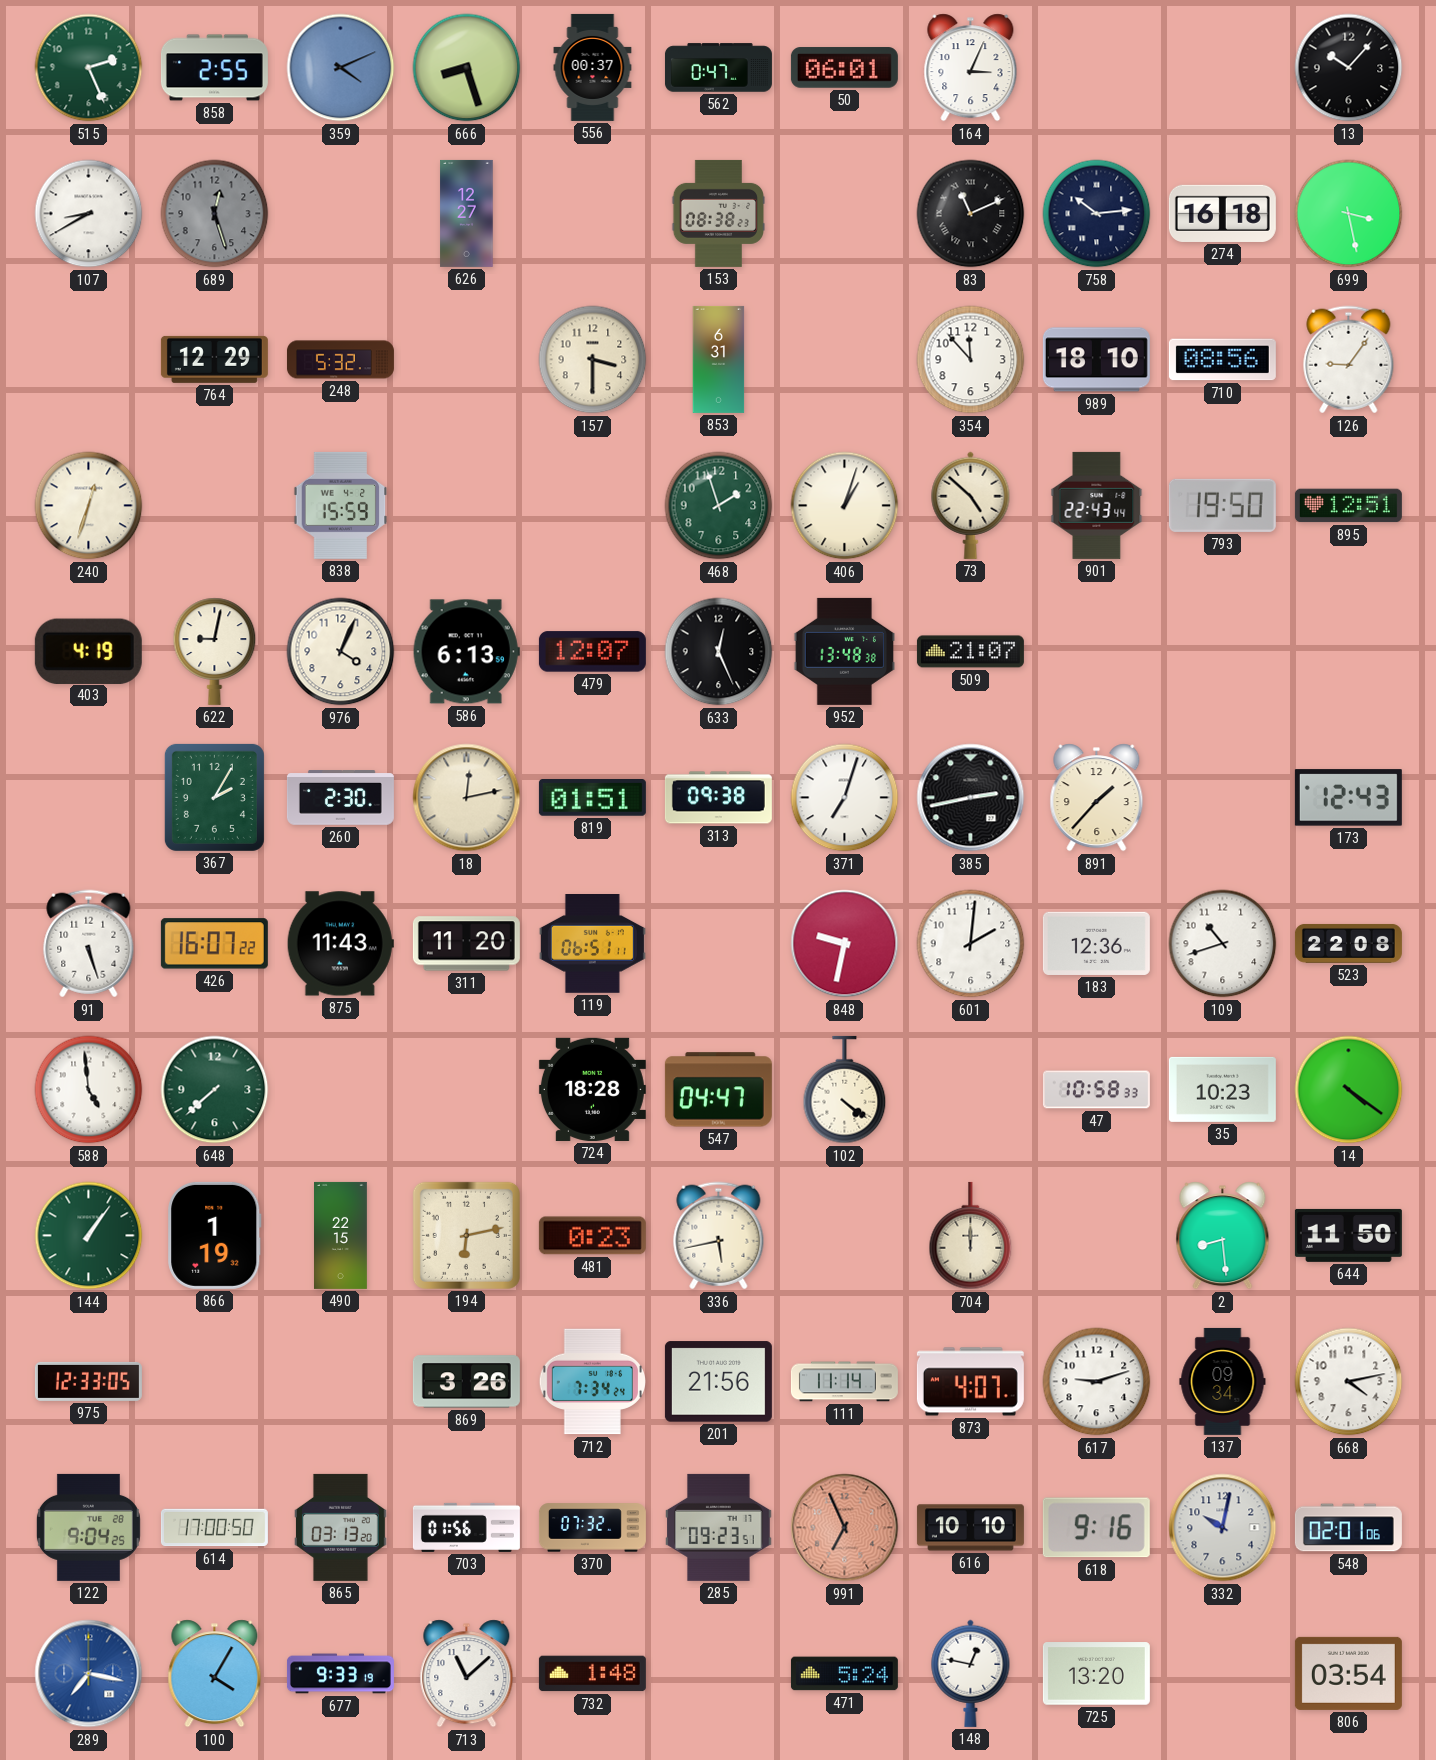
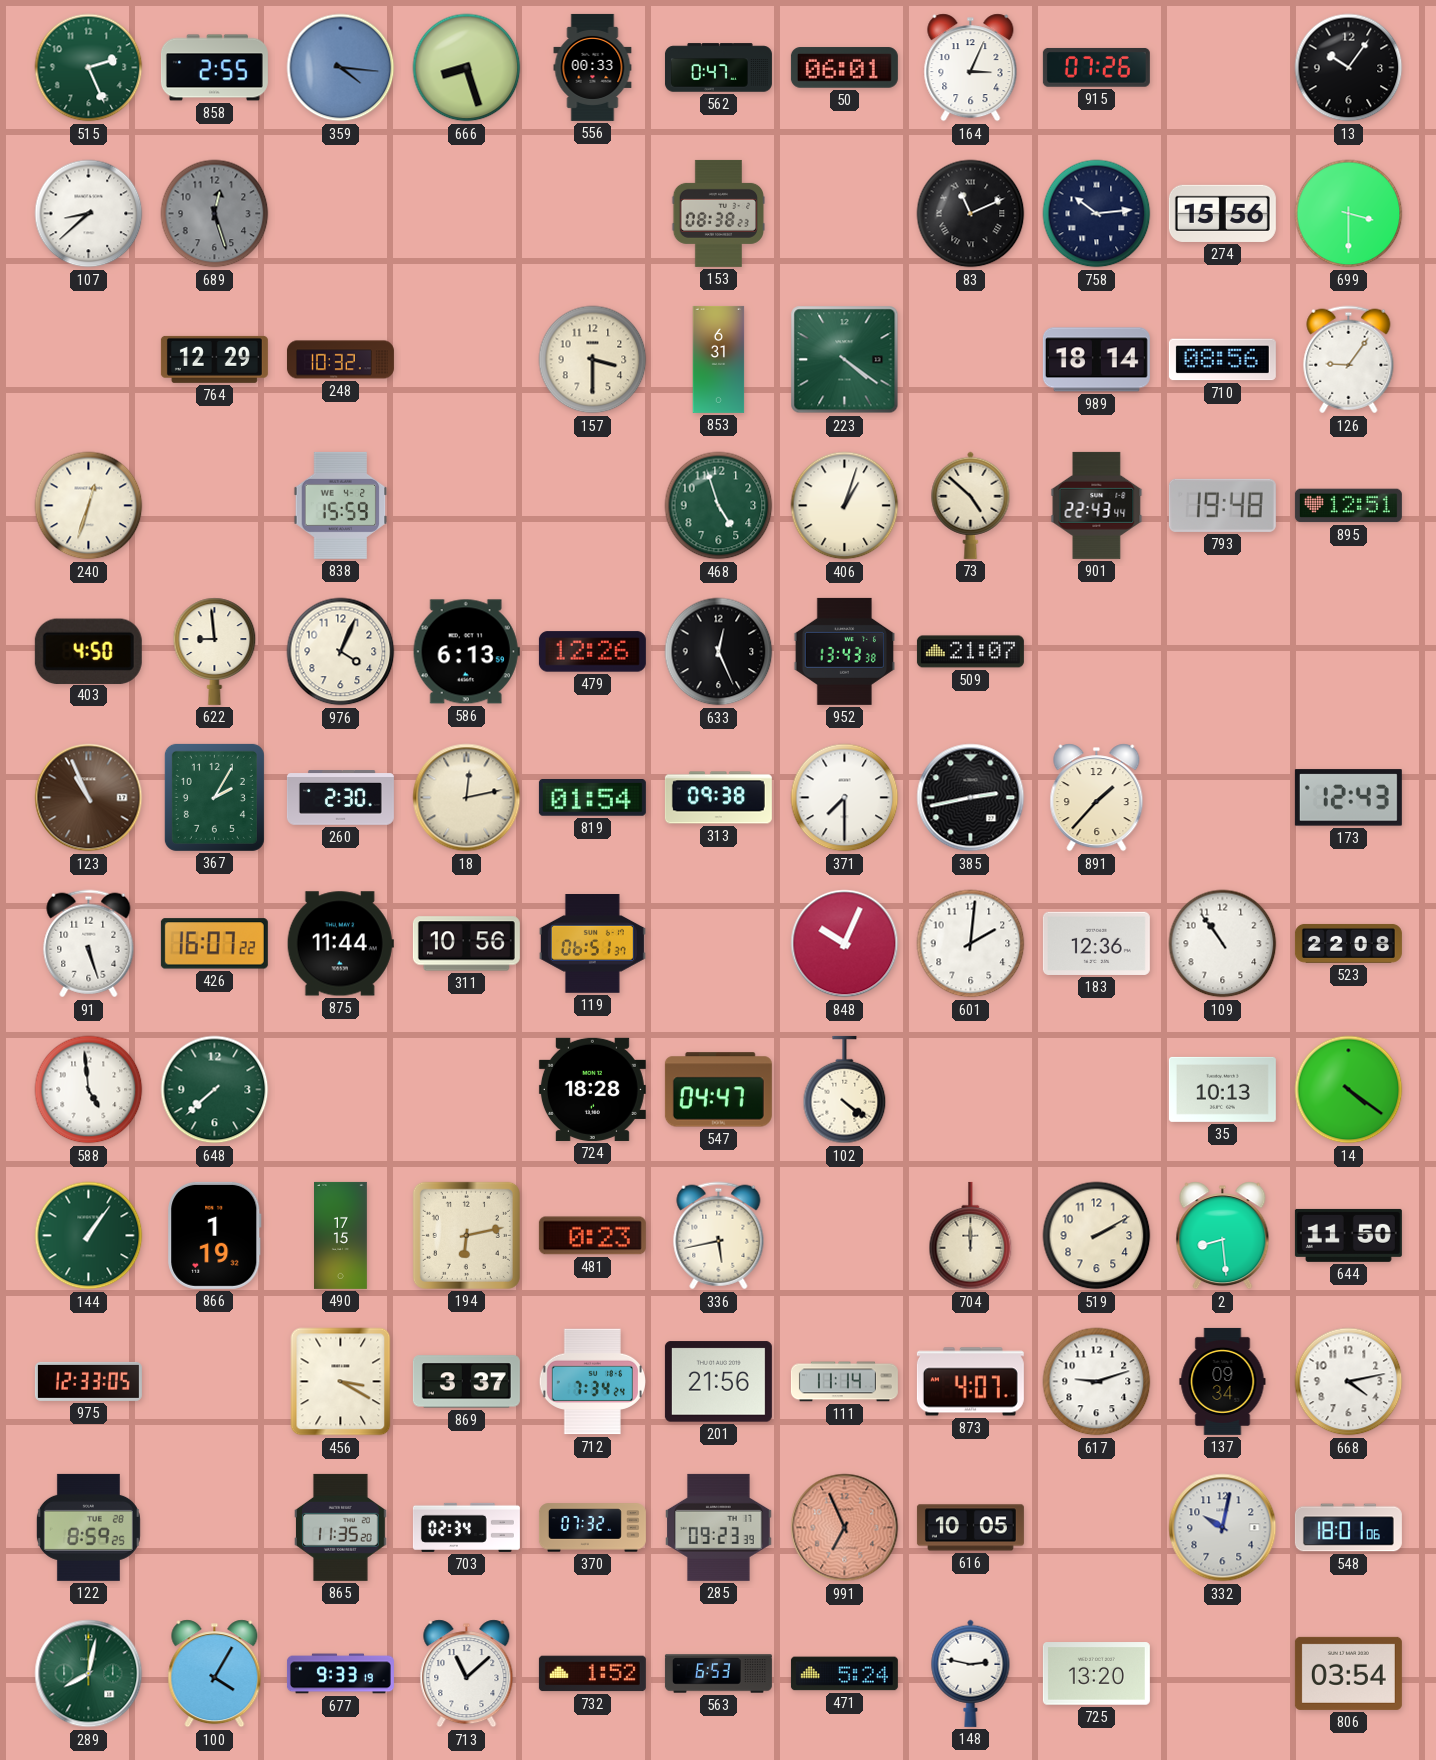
359: 4:11 -> 4:16
556: 00:37 -> 00:33
915: none -> 07:26
13: 10:07 -> 10:06
107: 8:40 -> 8:38
626: 12:27 -> none
274: 16:18 -> 15:56
699: 3:28 -> 3:30
248: 5:32 -> 10:32
223: none -> 4:21
354: 11:53 -> none
989: 18:10 -> 18:14
468: 1:57 -> 4:57
793: 19:50 -> 19:48
403: 4:19 -> 4:50
622: 9:02 -> 8:59
479: 12:07 -> 12:26
952: 13:48 -> 13:43
123: none -> 10:56
819: 01:51 -> 01:54
371: 7:03 -> 7:30
875: 11:43 -> 11:44
311: 11:20 -> 10:56
119: 06:51:11 -> 06:51:37
848: 9:32 -> 10:04
109: 10:42 -> 10:54
47: 10:58 -> none
35: 10:23 -> 10:13
490: 22:15 -> 17:15
519: none -> 2:10
456: none -> 3:20
869: 3:26 -> 3:37
122: 9:04 -> 8:59
614: 17:00 -> none
865: 03:13 -> 11:35
703: 01:56 -> 02:34
285: 09:23:51 -> 09:23:39
616: 10:10 -> 10:05
618: 9:16 -> none
548: 02:01 -> 18:01
289: 7:17 -> 8:02
289 dial: blue -> green
732: 1:48 -> 1:52
563: none -> 6:53
148: 12:47 -> 2:47
